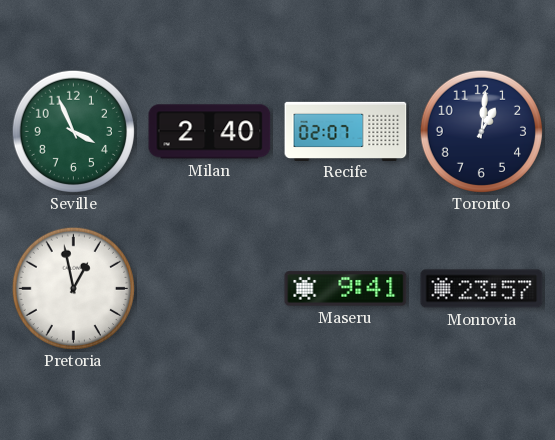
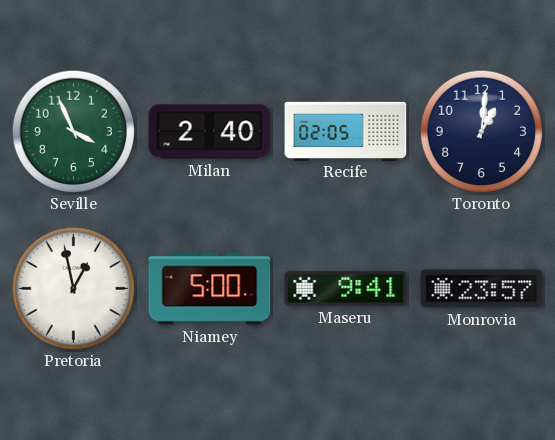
Recife: 02:07 -> 02:05
Niamey: none -> 5:00
